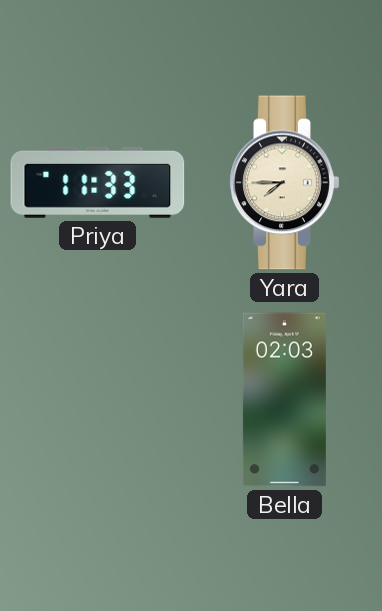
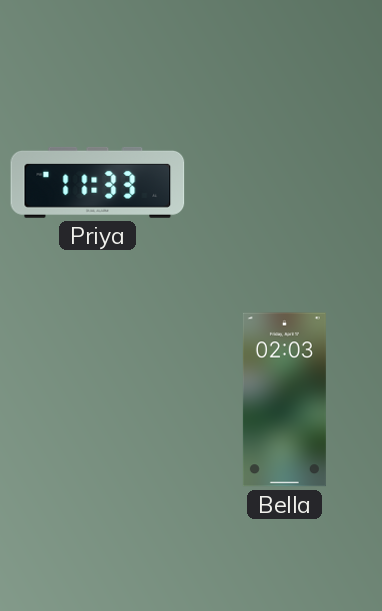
Yara: 7:45 -> none
